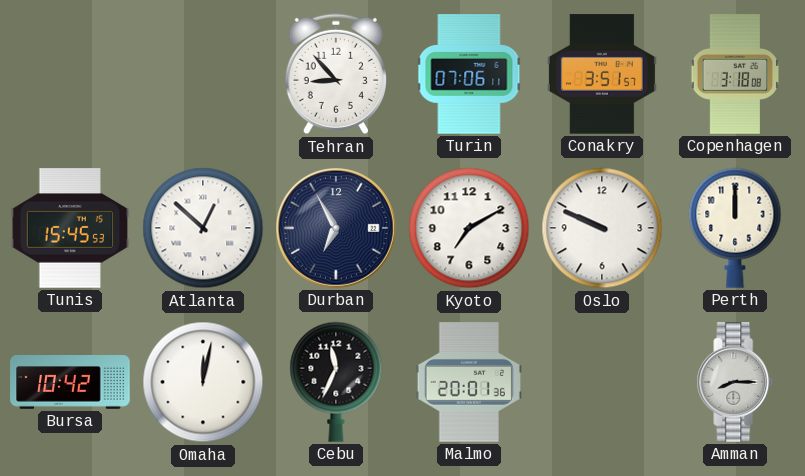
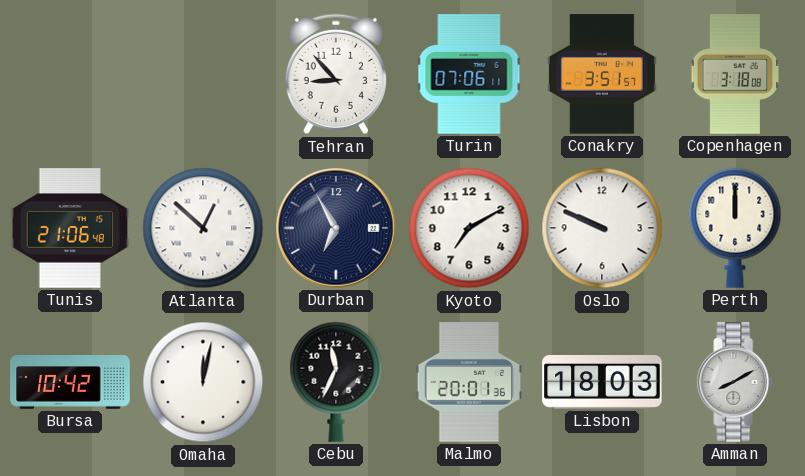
Tunis: 15:45 -> 21:06
Lisbon: none -> 18:03
Amman: 8:15 -> 8:10
